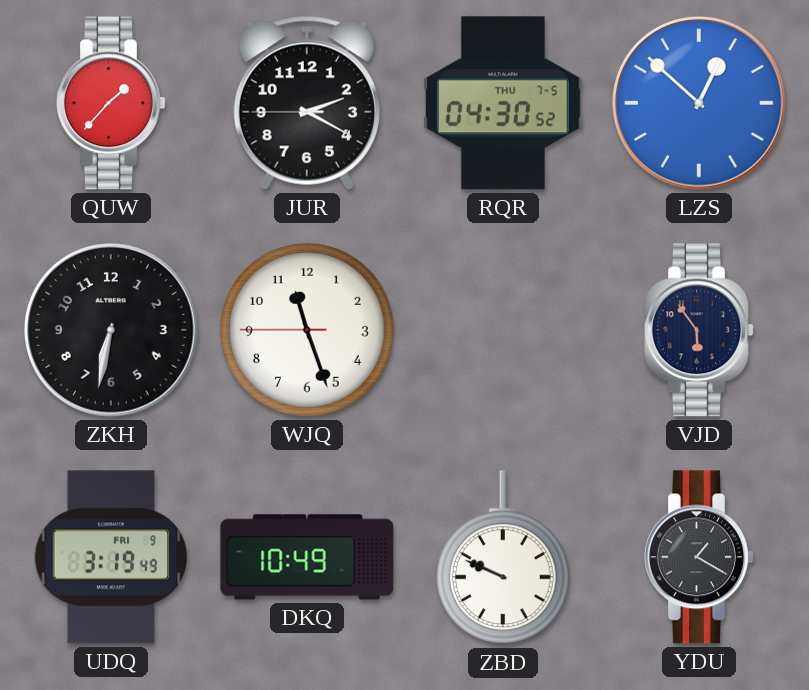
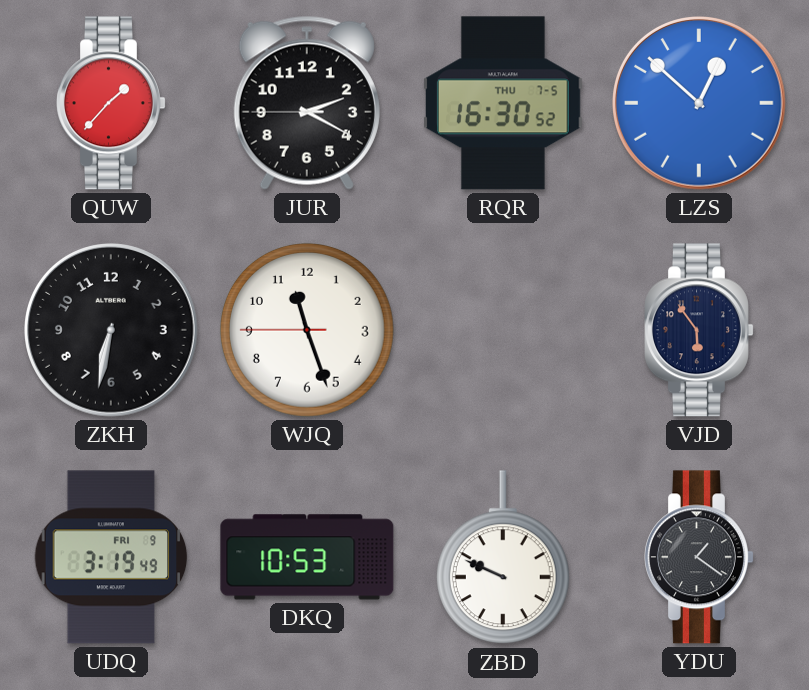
RQR: 04:30 -> 16:30
DKQ: 10:49 -> 10:53
YDU: 1:20 -> 1:21
